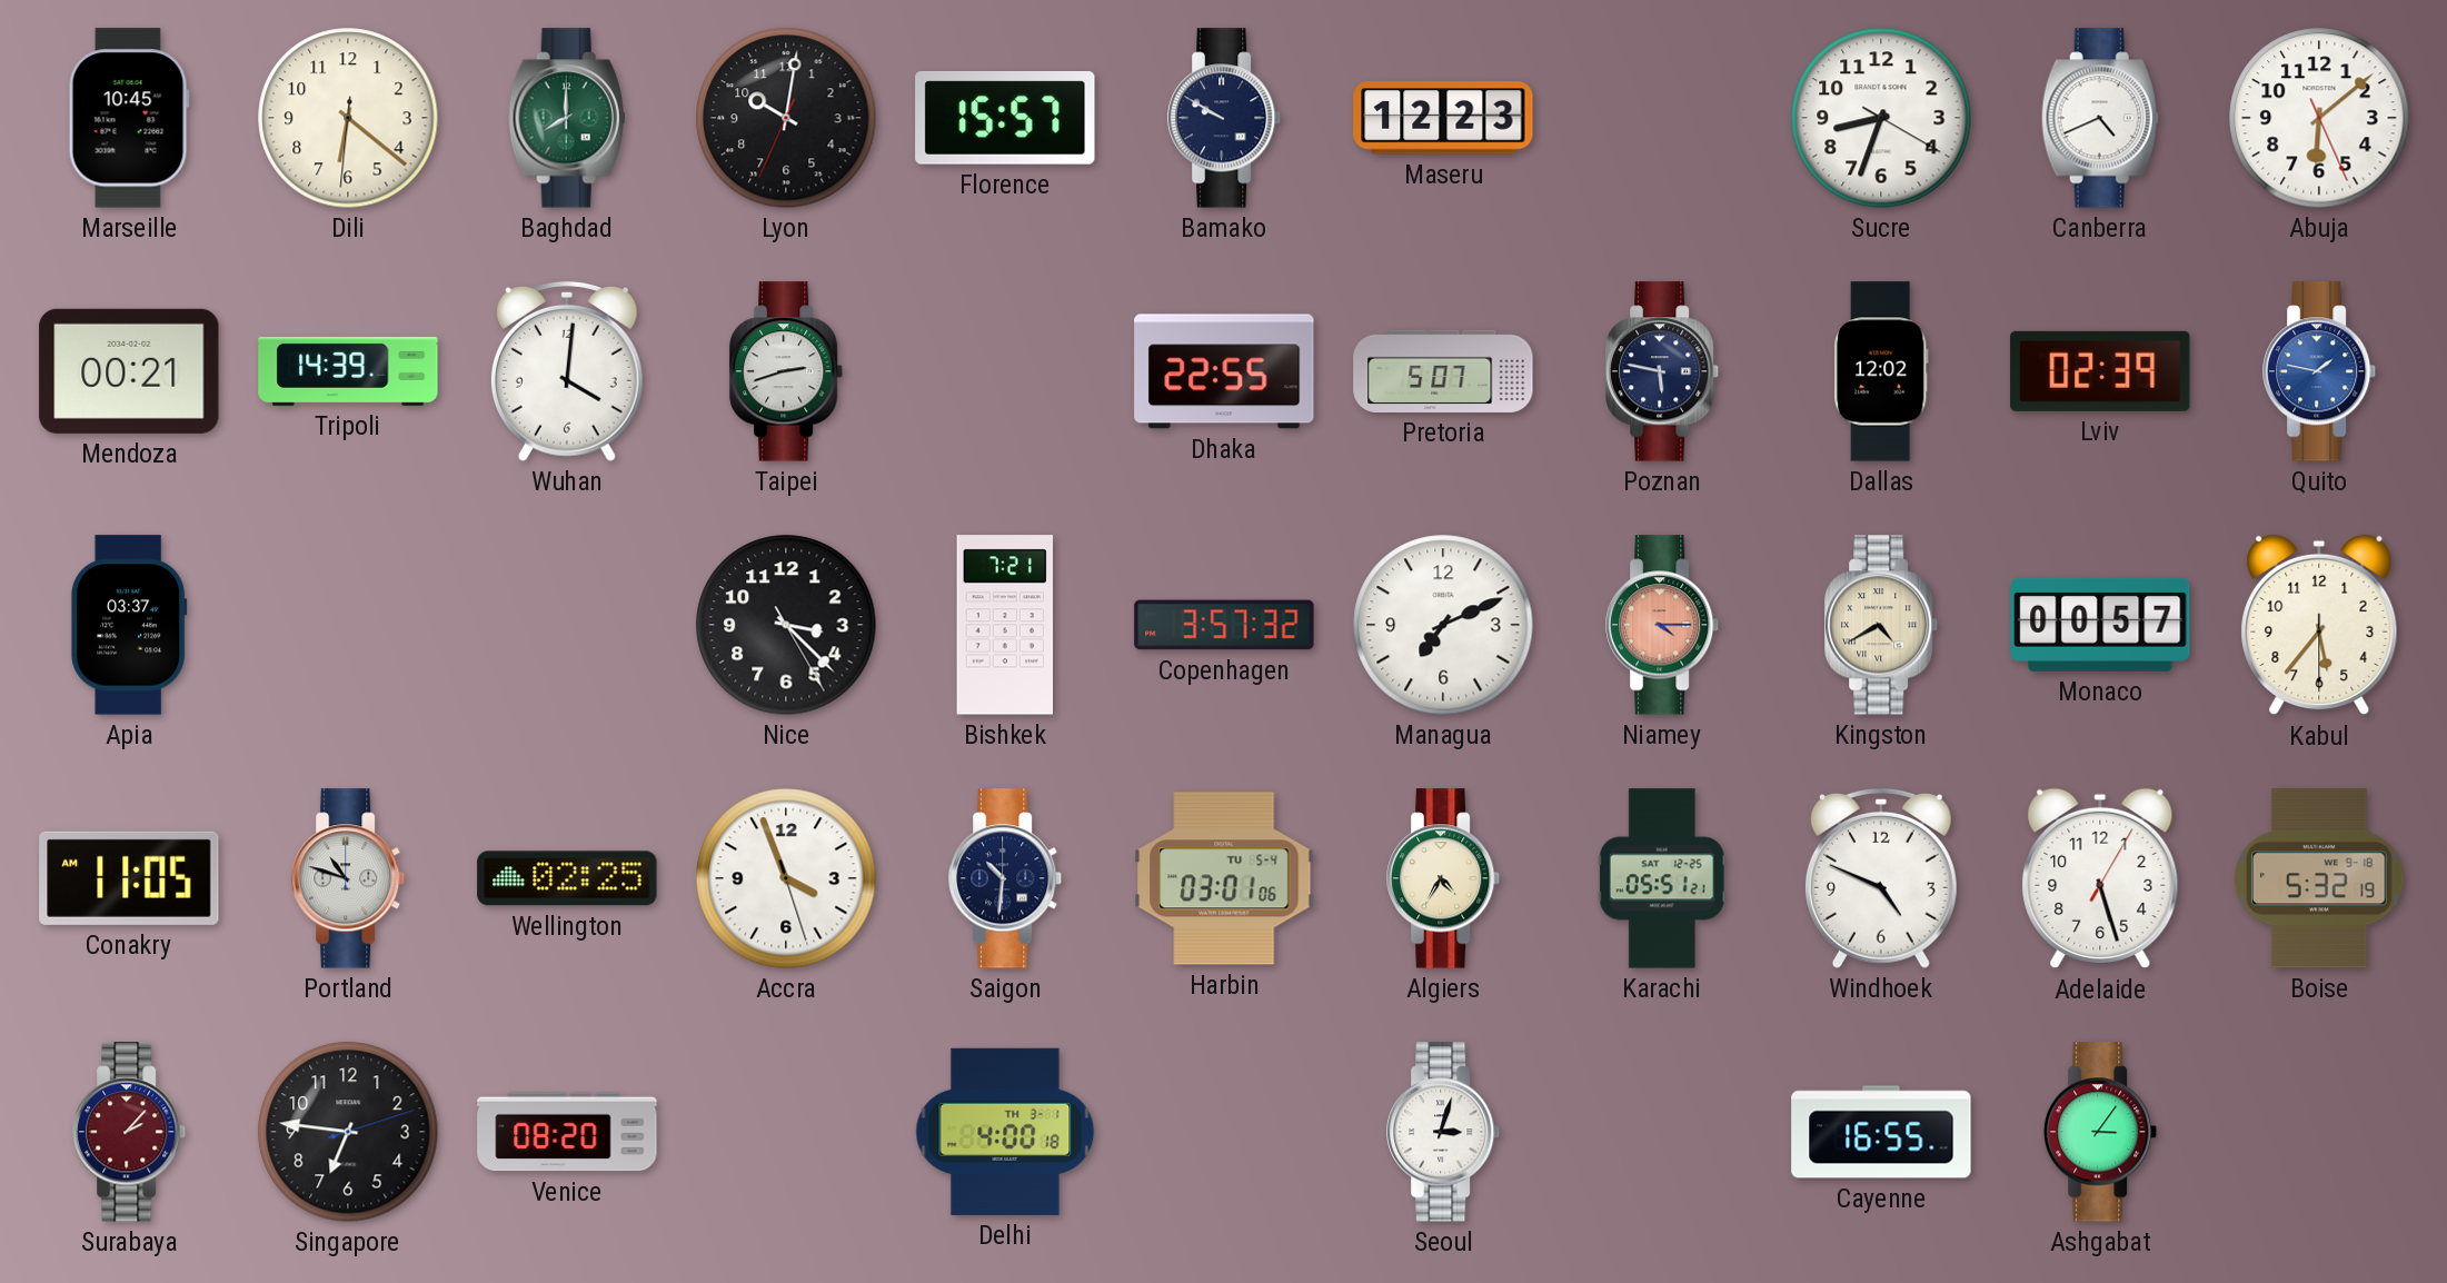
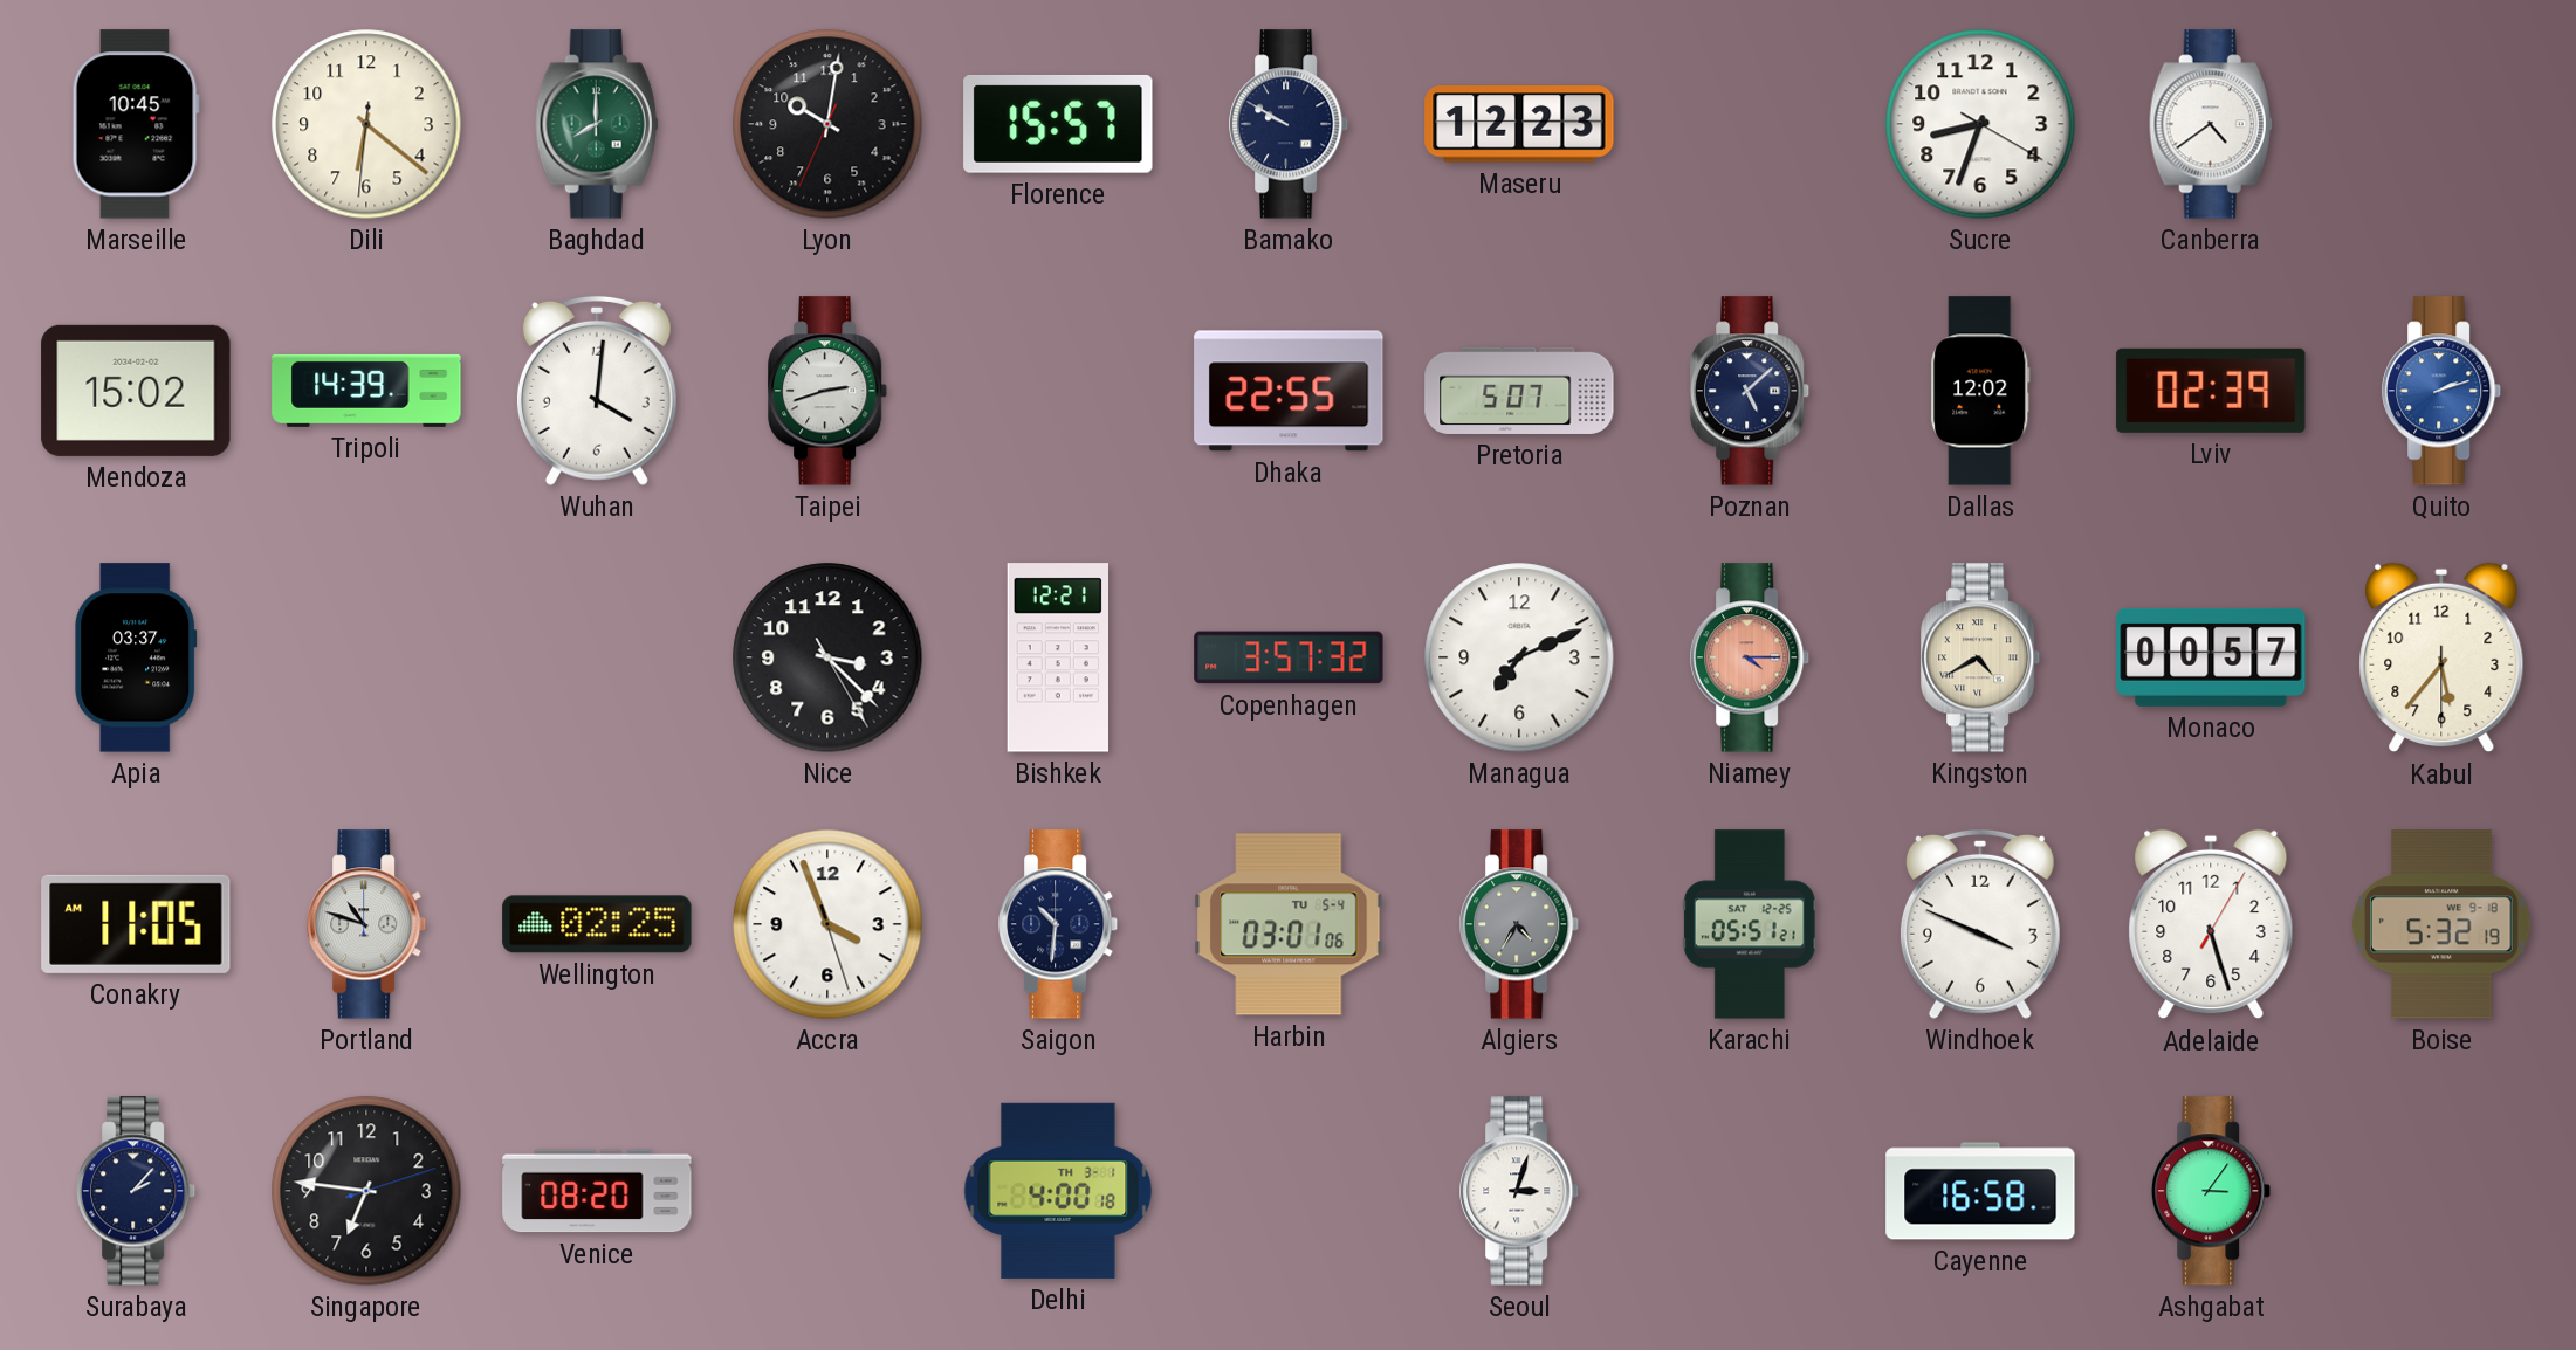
Canberra: 4:41 -> 4:39
Abuja: 6:08 -> none
Mendoza: 00:21 -> 15:02
Poznan: 5:47 -> 5:08
Quito: 1:47 -> 2:12
Bishkek: 7:21 -> 12:21
Algiers dial: cream -> grey
Windhoek: 4:49 -> 3:49
Surabaya dial: burgundy -> navy
Cayenne: 16:55 -> 16:58
